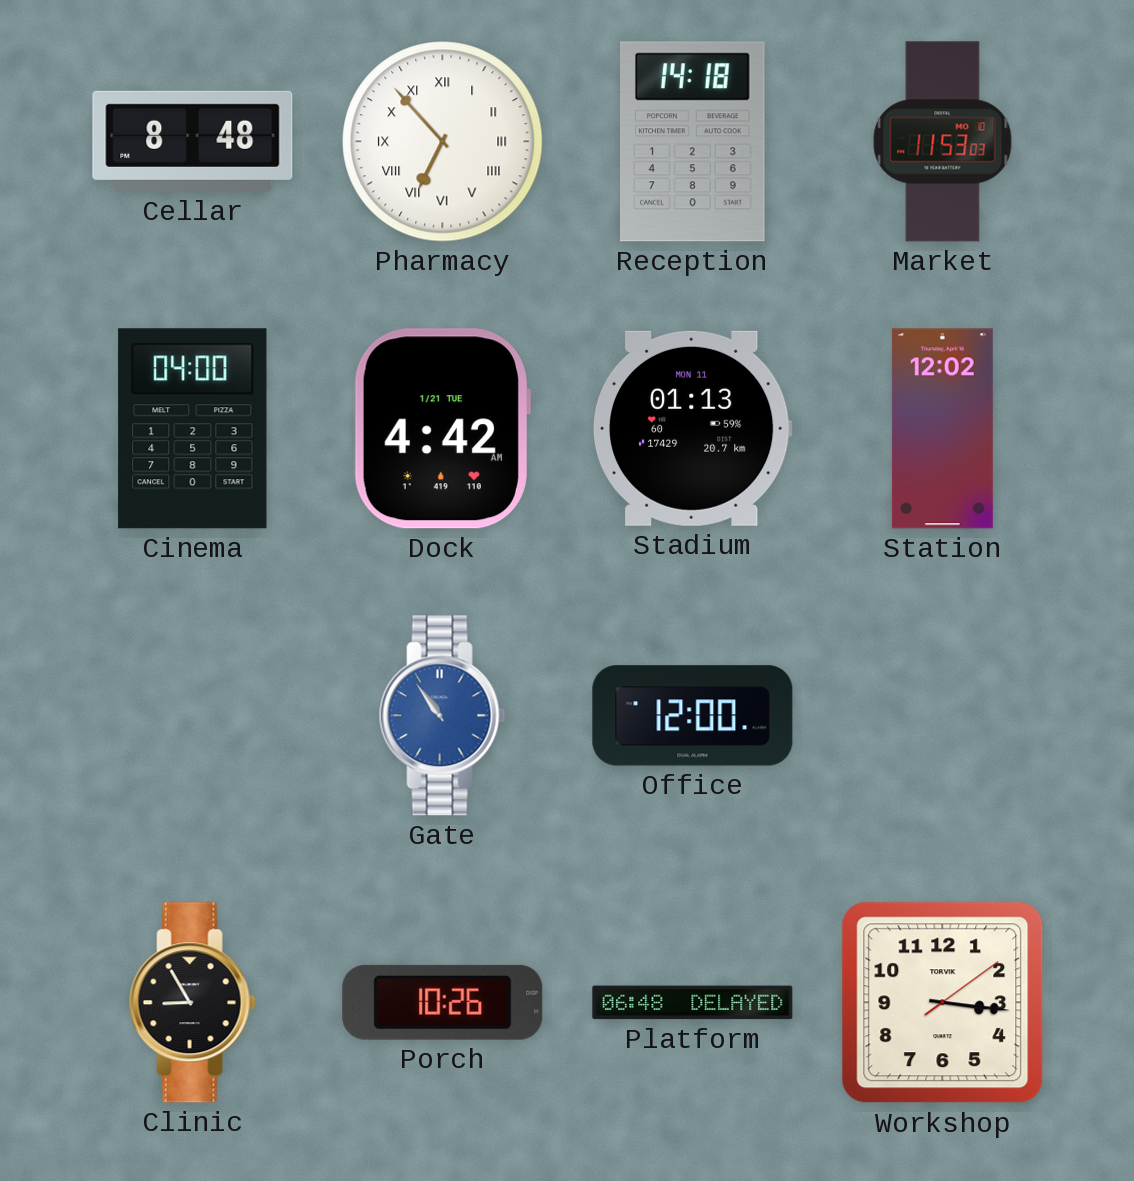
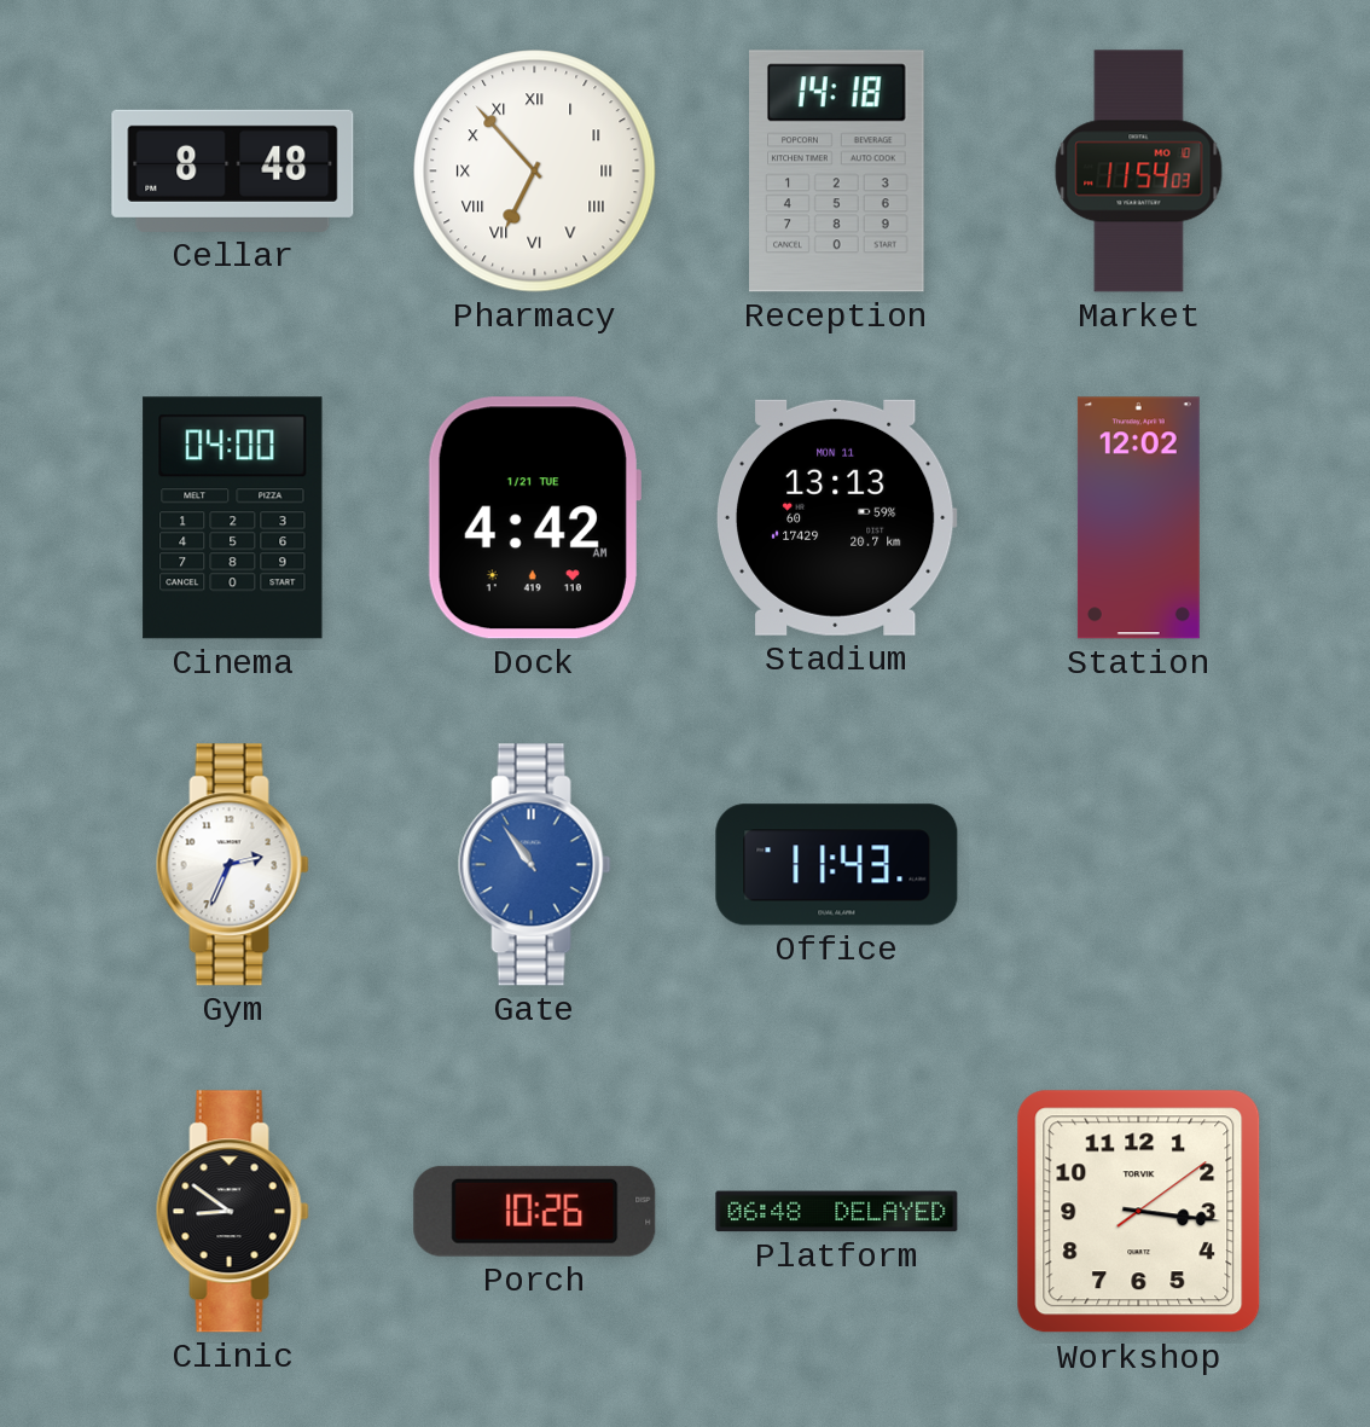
Market: 11:53 -> 11:54
Stadium: 01:13 -> 13:13
Gym: none -> 2:34
Office: 12:00 -> 11:43
Clinic: 8:55 -> 8:51
